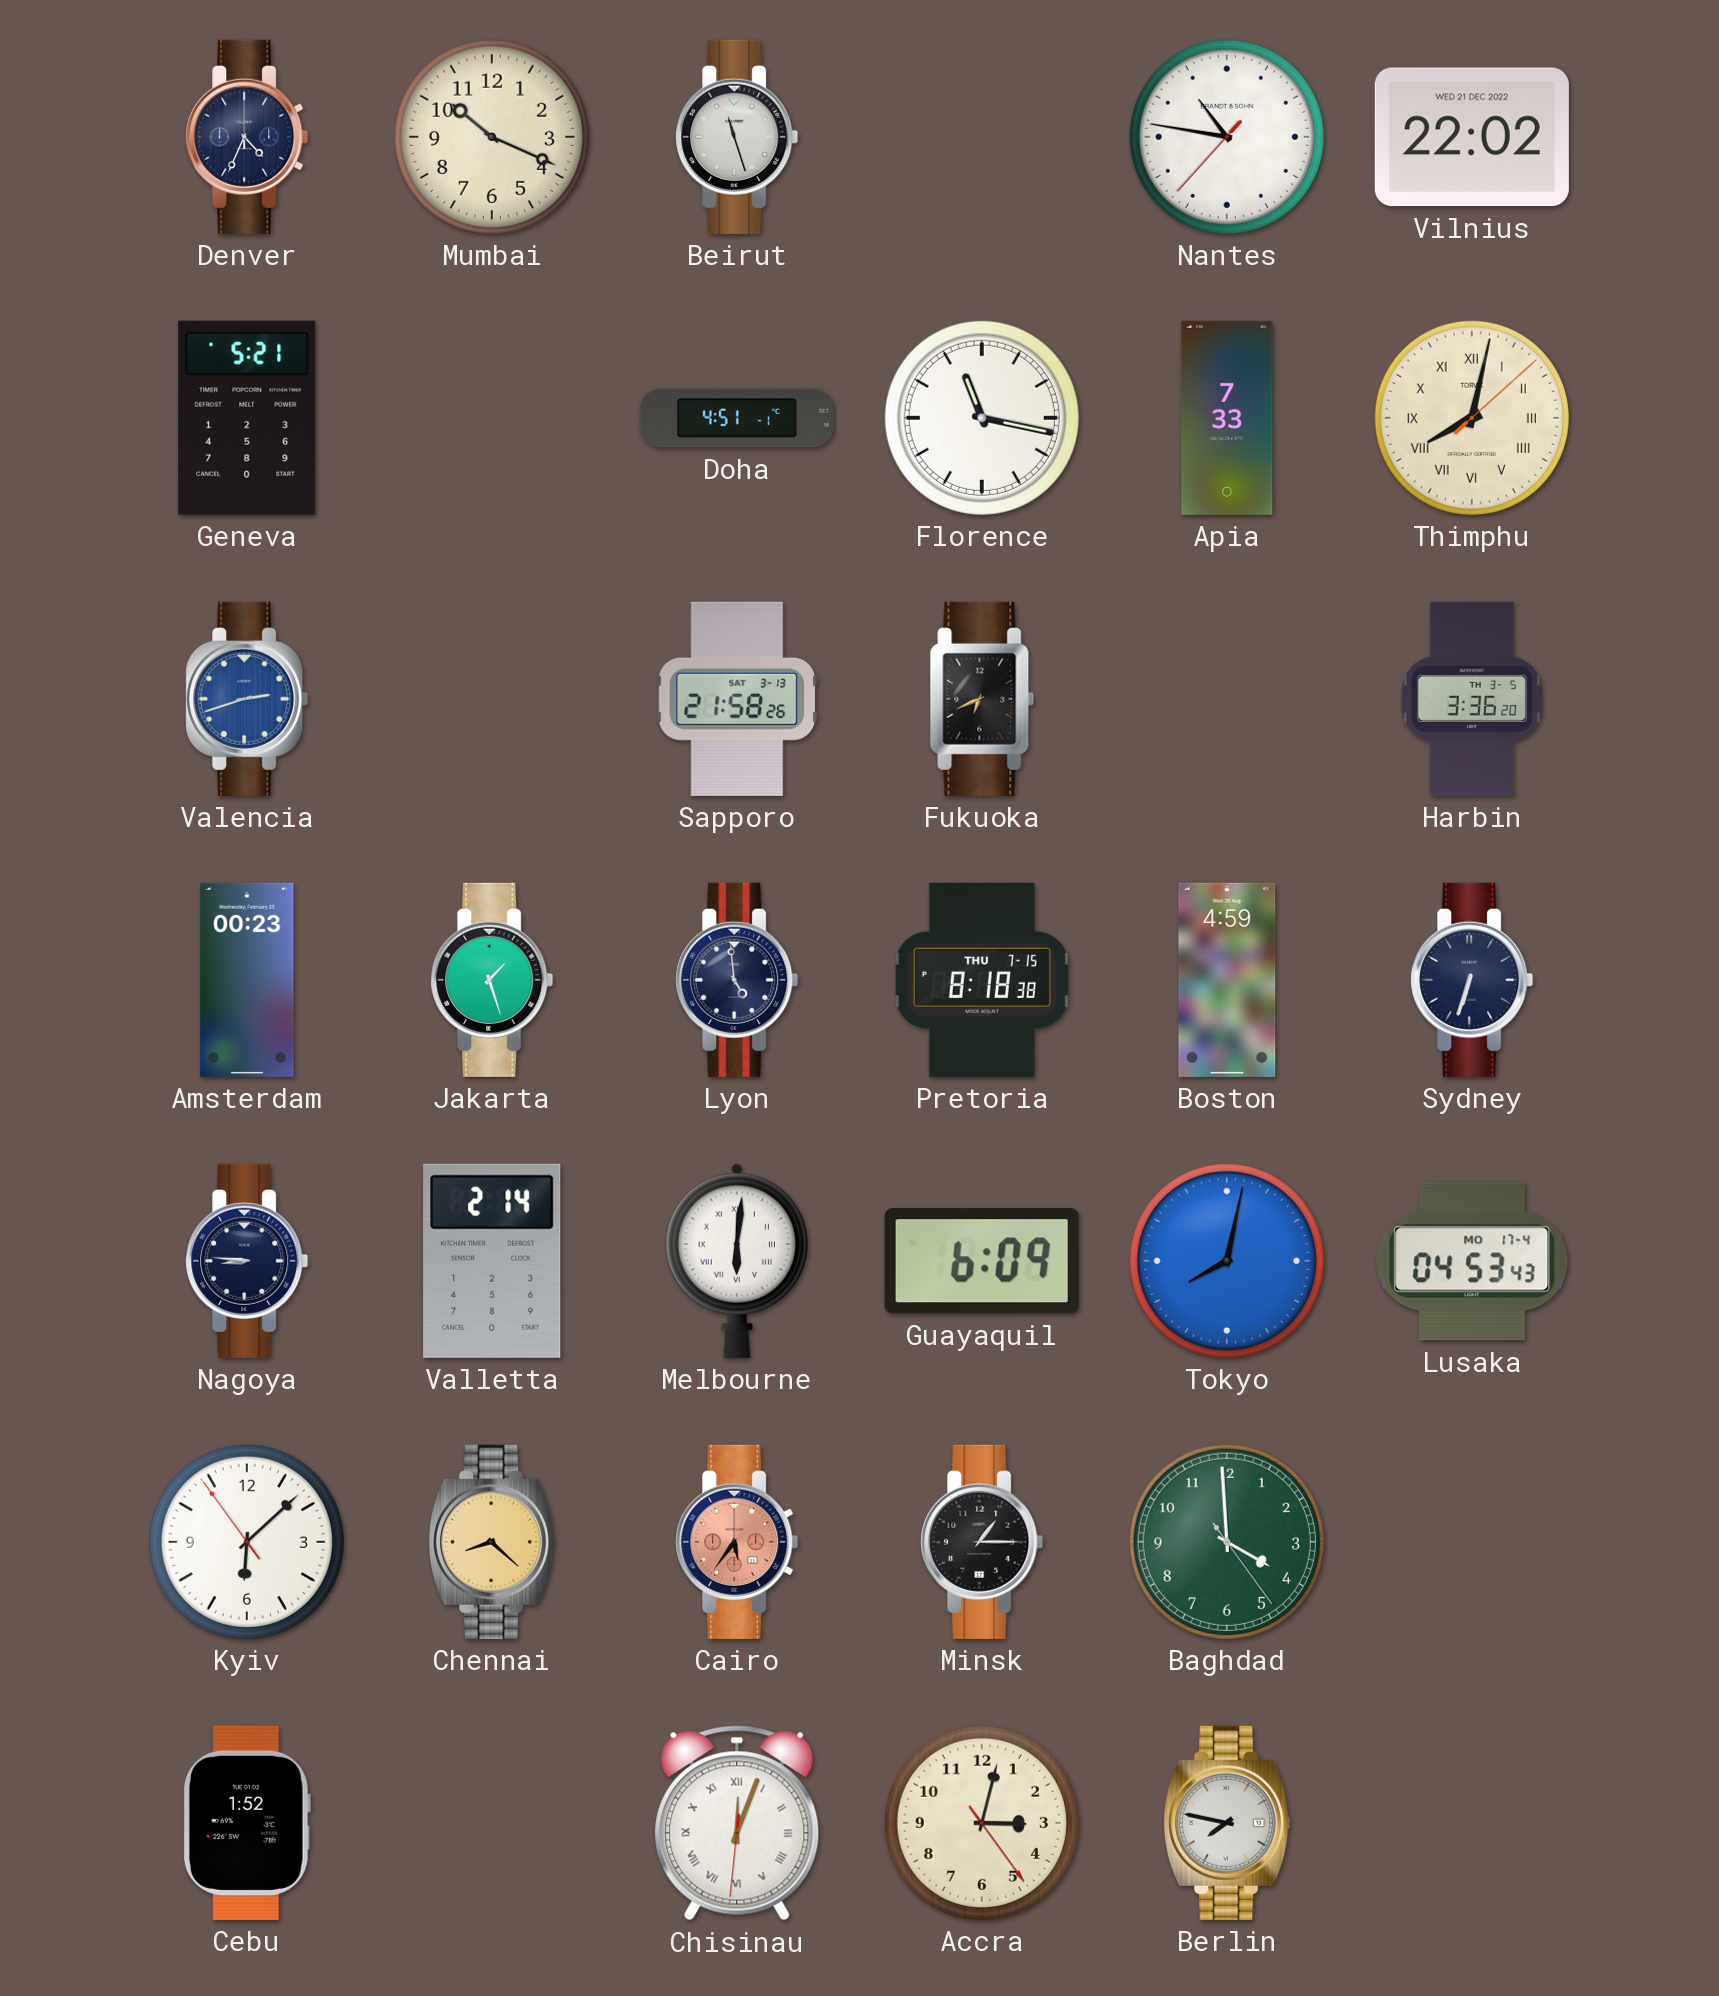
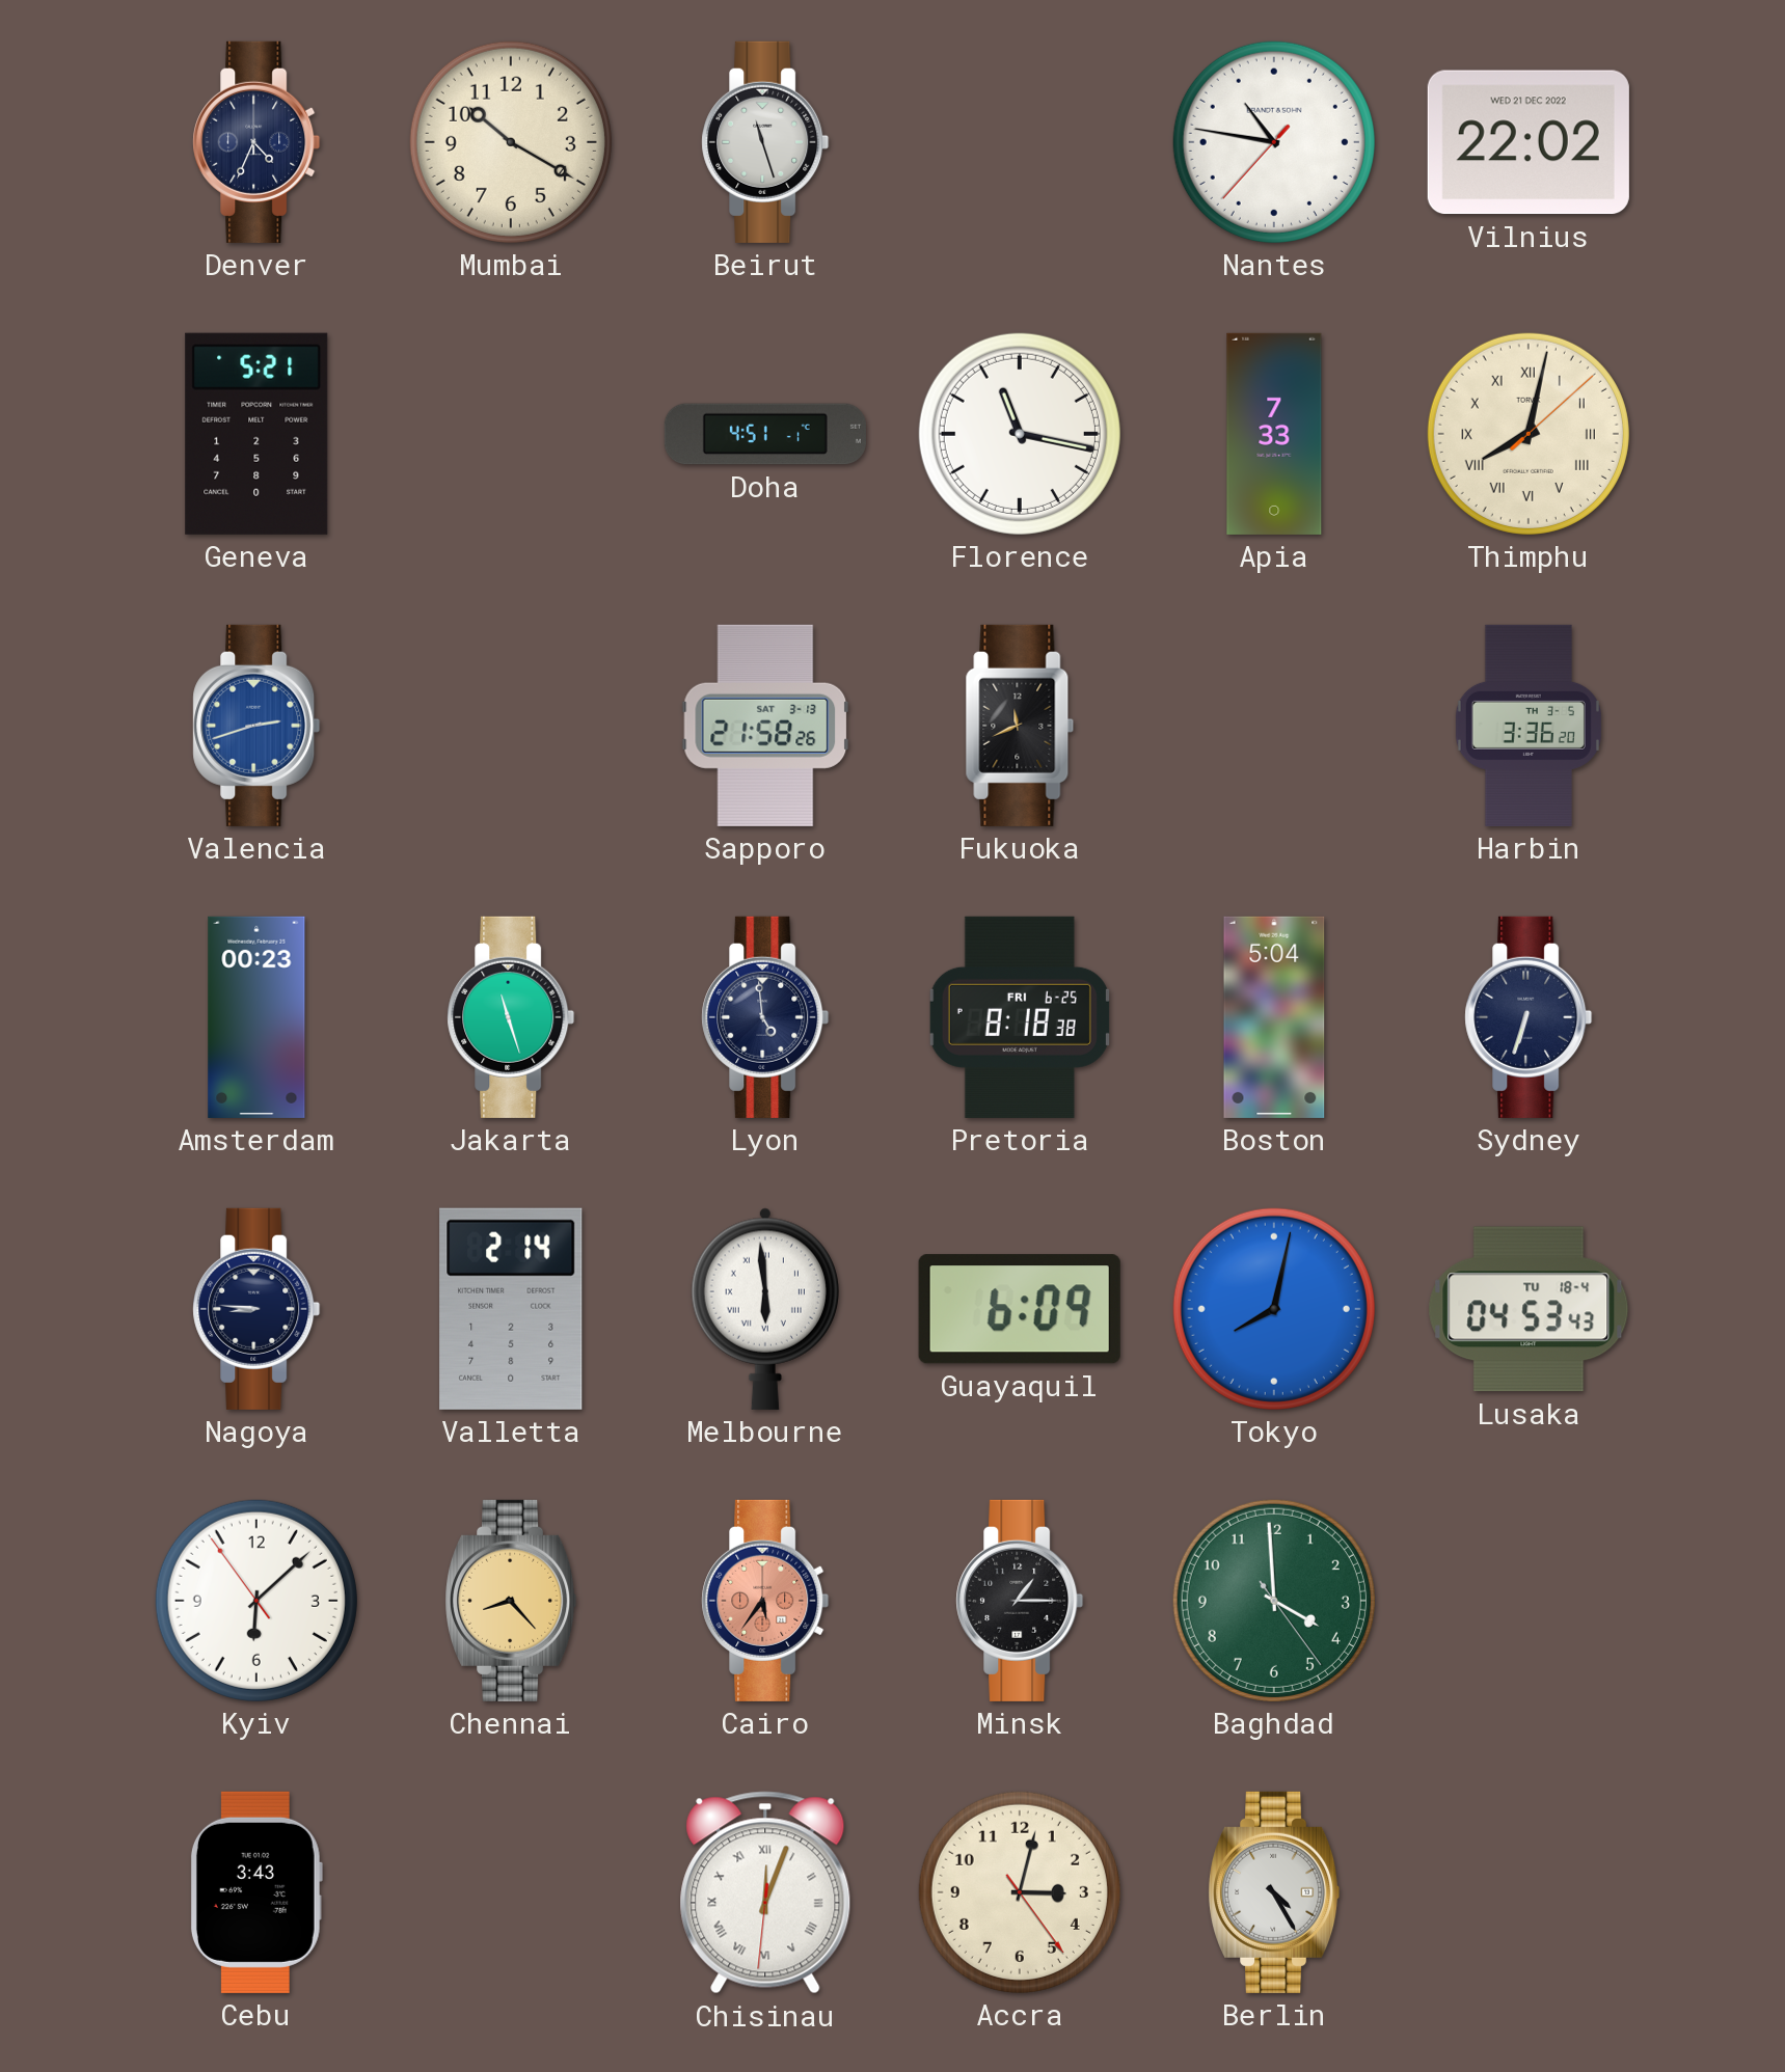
Mumbai: 10:19 -> 10:20
Fukuoka: 6:41 -> 11:41
Jakarta: 1:27 -> 11:27
Pretoria date: THU 7-15 -> FRI 6-25
Boston: 4:59 -> 5:04
Melbourne: 6:01 -> 5:59
Lusaka date: MO 17-4 -> TU 18-4
Chennai: 8:22 -> 8:23
Cebu: 1:52 -> 3:43
Berlin: 7:47 -> 4:25
